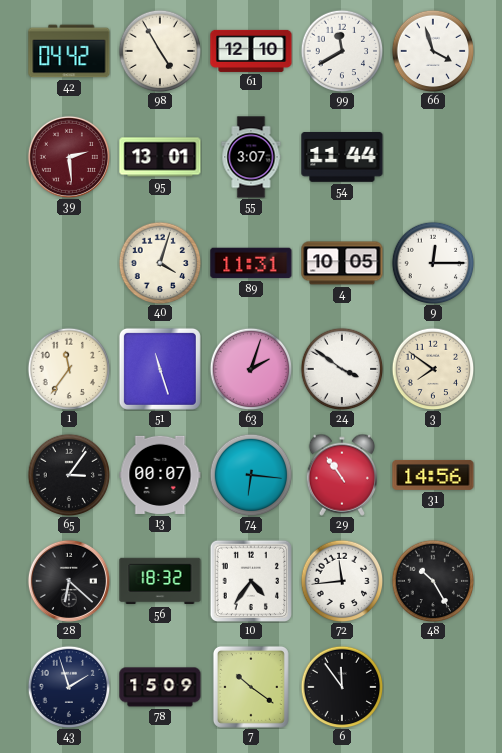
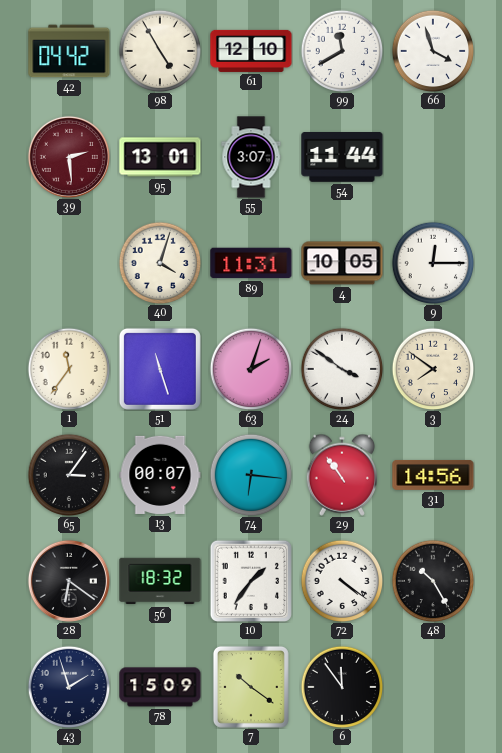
28: 6:22 -> 6:21
10: 4:36 -> 1:36
72: 11:44 -> 4:21
